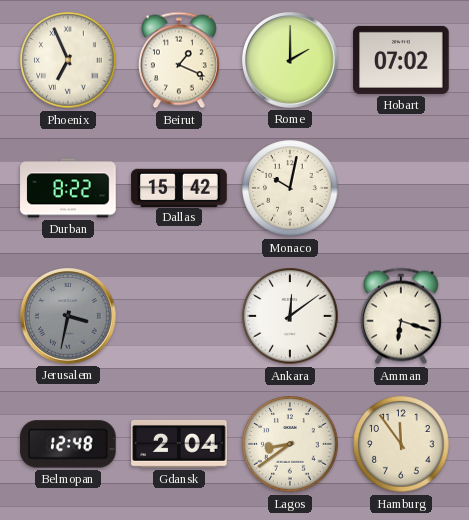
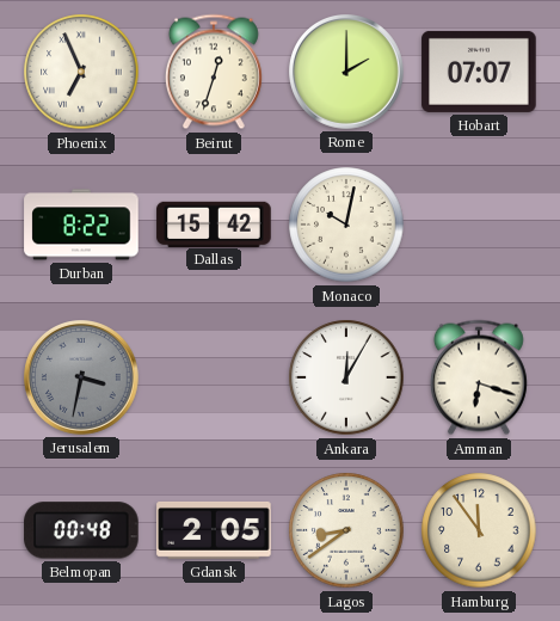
Beirut: 1:19 -> 12:33
Hobart: 07:02 -> 07:07
Ankara: 12:09 -> 12:05
Belmopan: 12:48 -> 00:48
Gdansk: 2:04 -> 2:05
